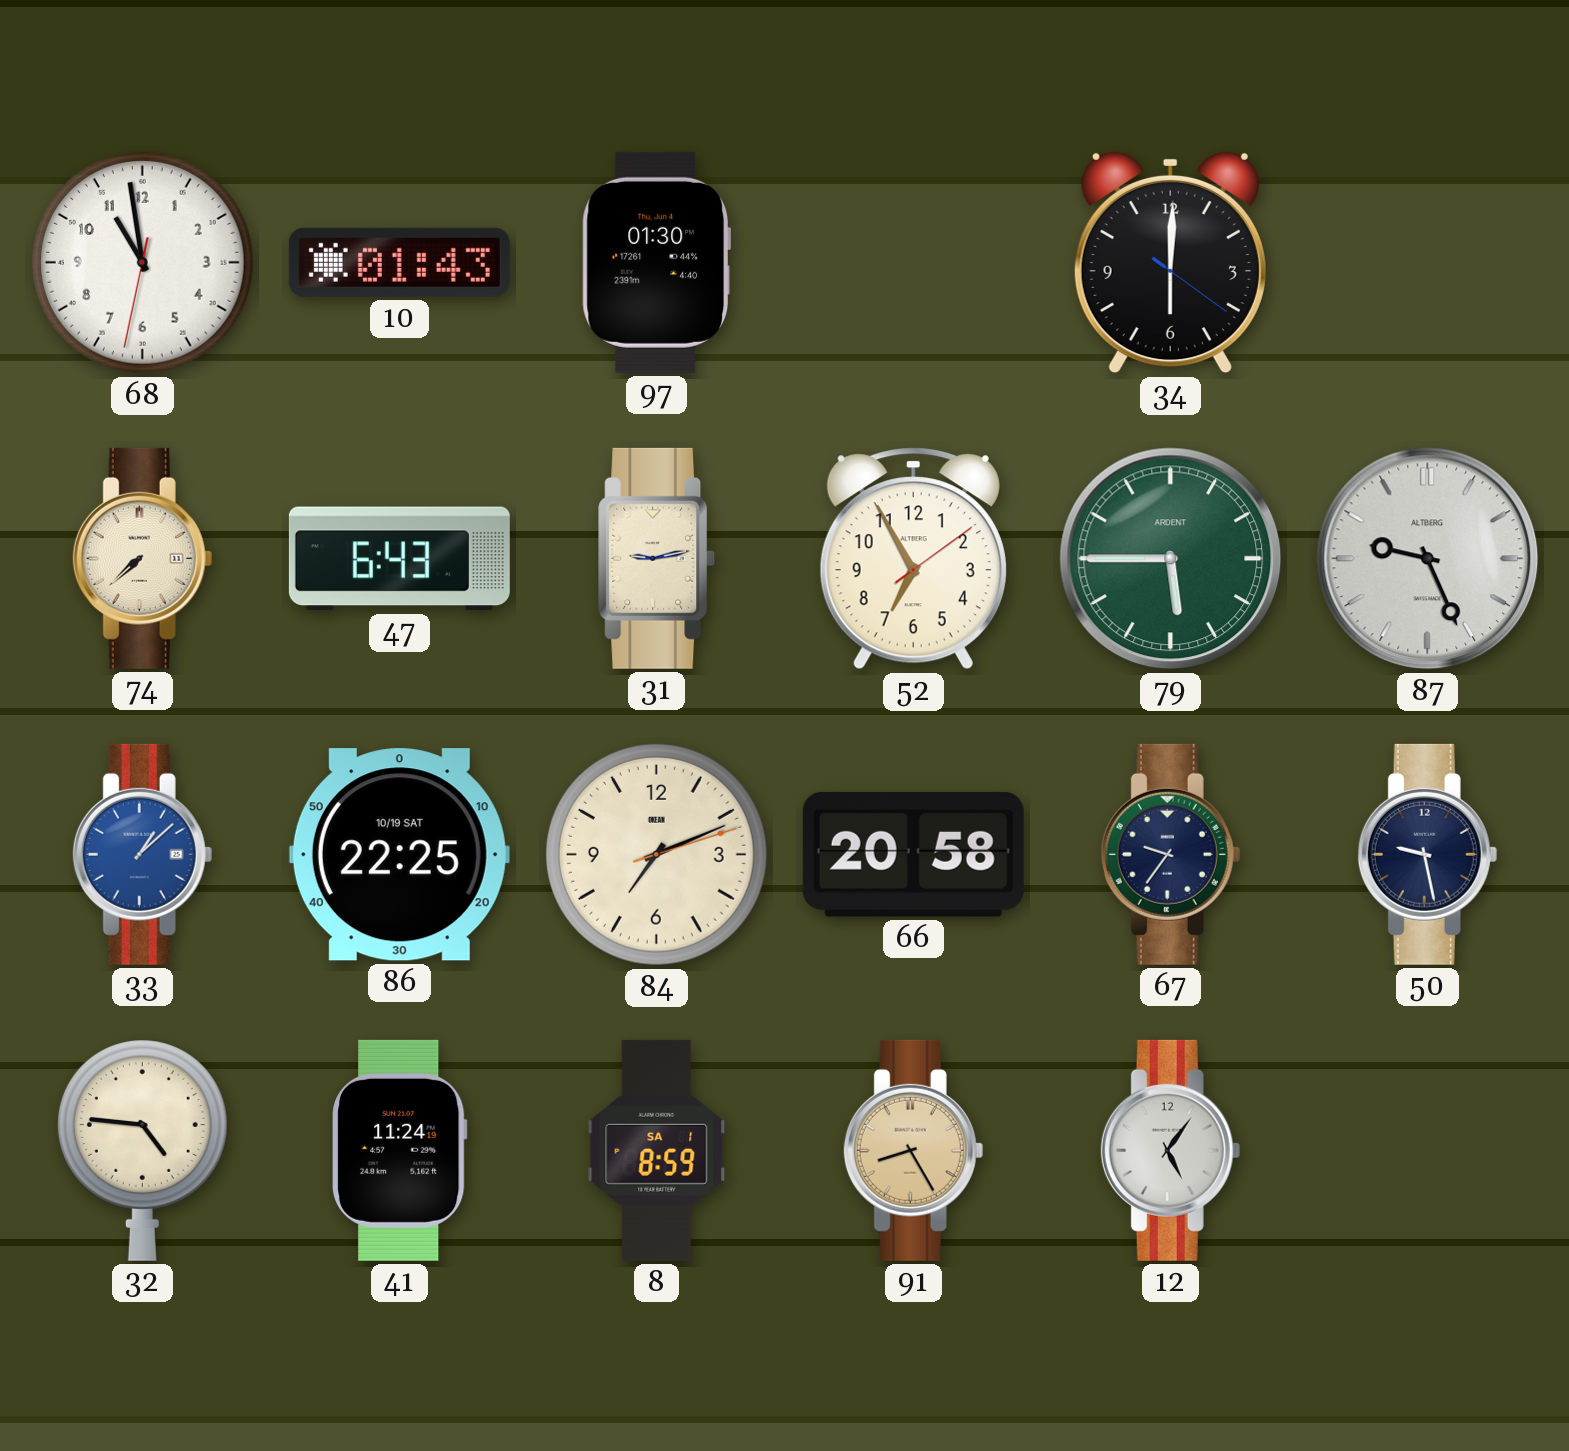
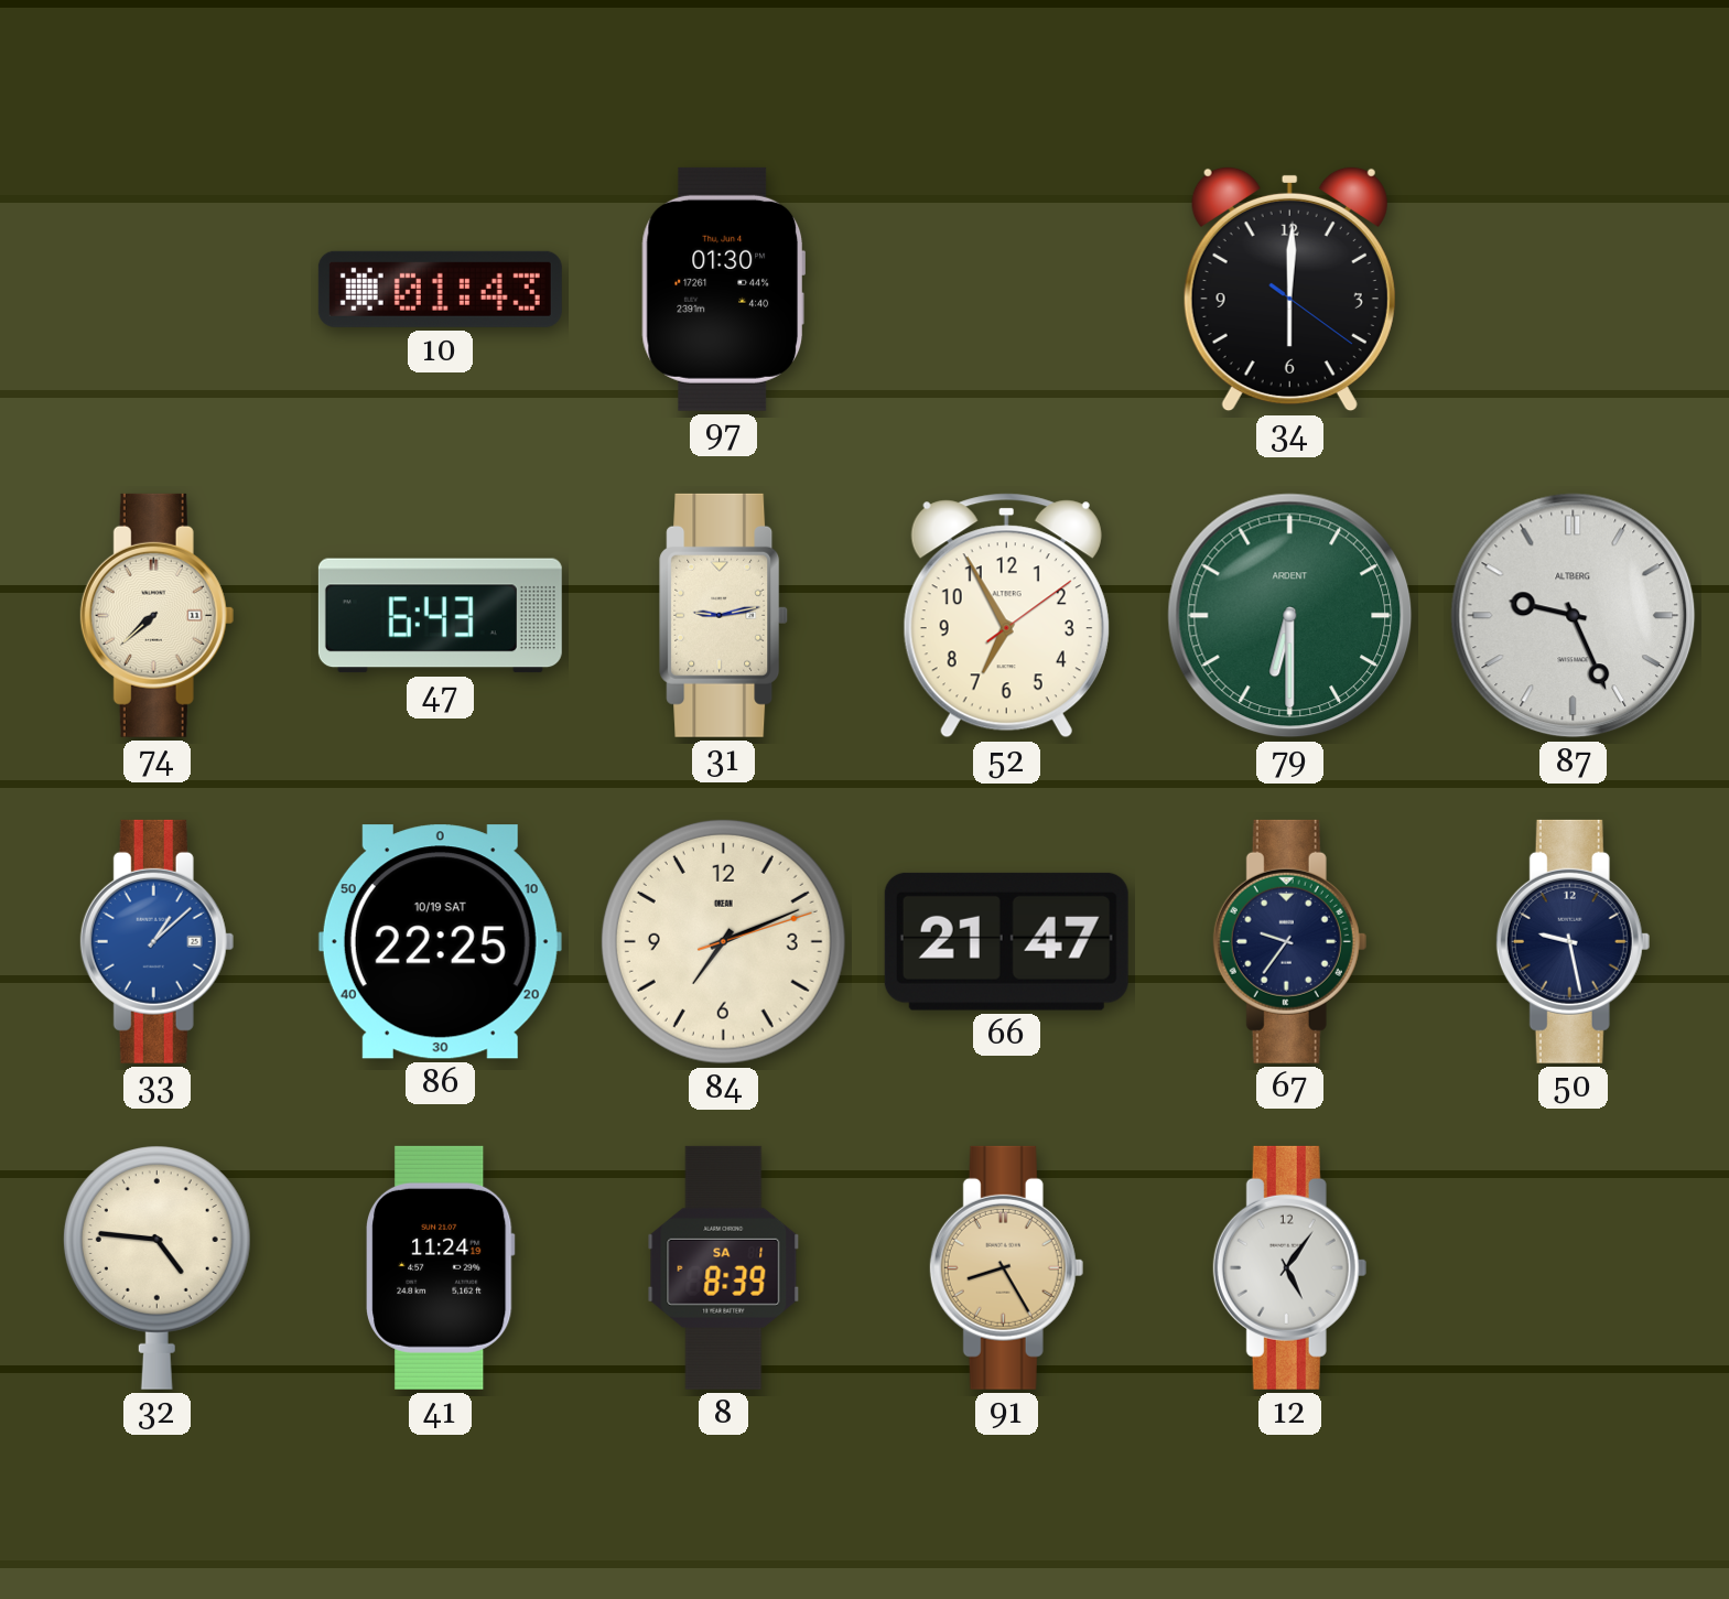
68: 10:58 -> none
79: 5:45 -> 6:30
66: 20:58 -> 21:47
8: 8:59 -> 8:39
